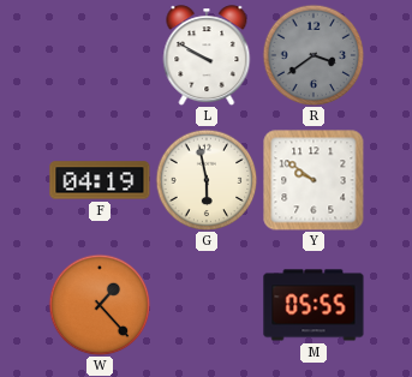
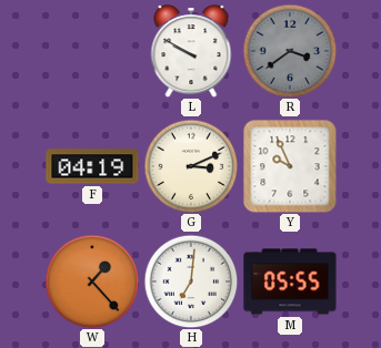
G: 5:58 -> 3:11
Y: 9:51 -> 9:56
H: none -> 7:01
